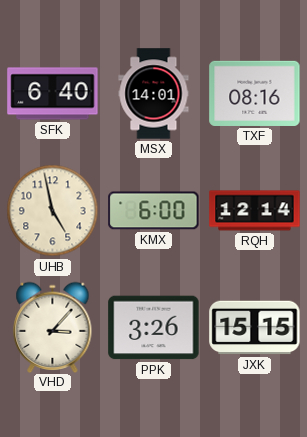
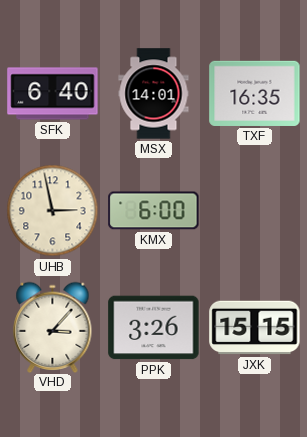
TXF: 08:16 -> 16:35
UHB: 4:58 -> 2:58
RQH: 12:14 -> none
